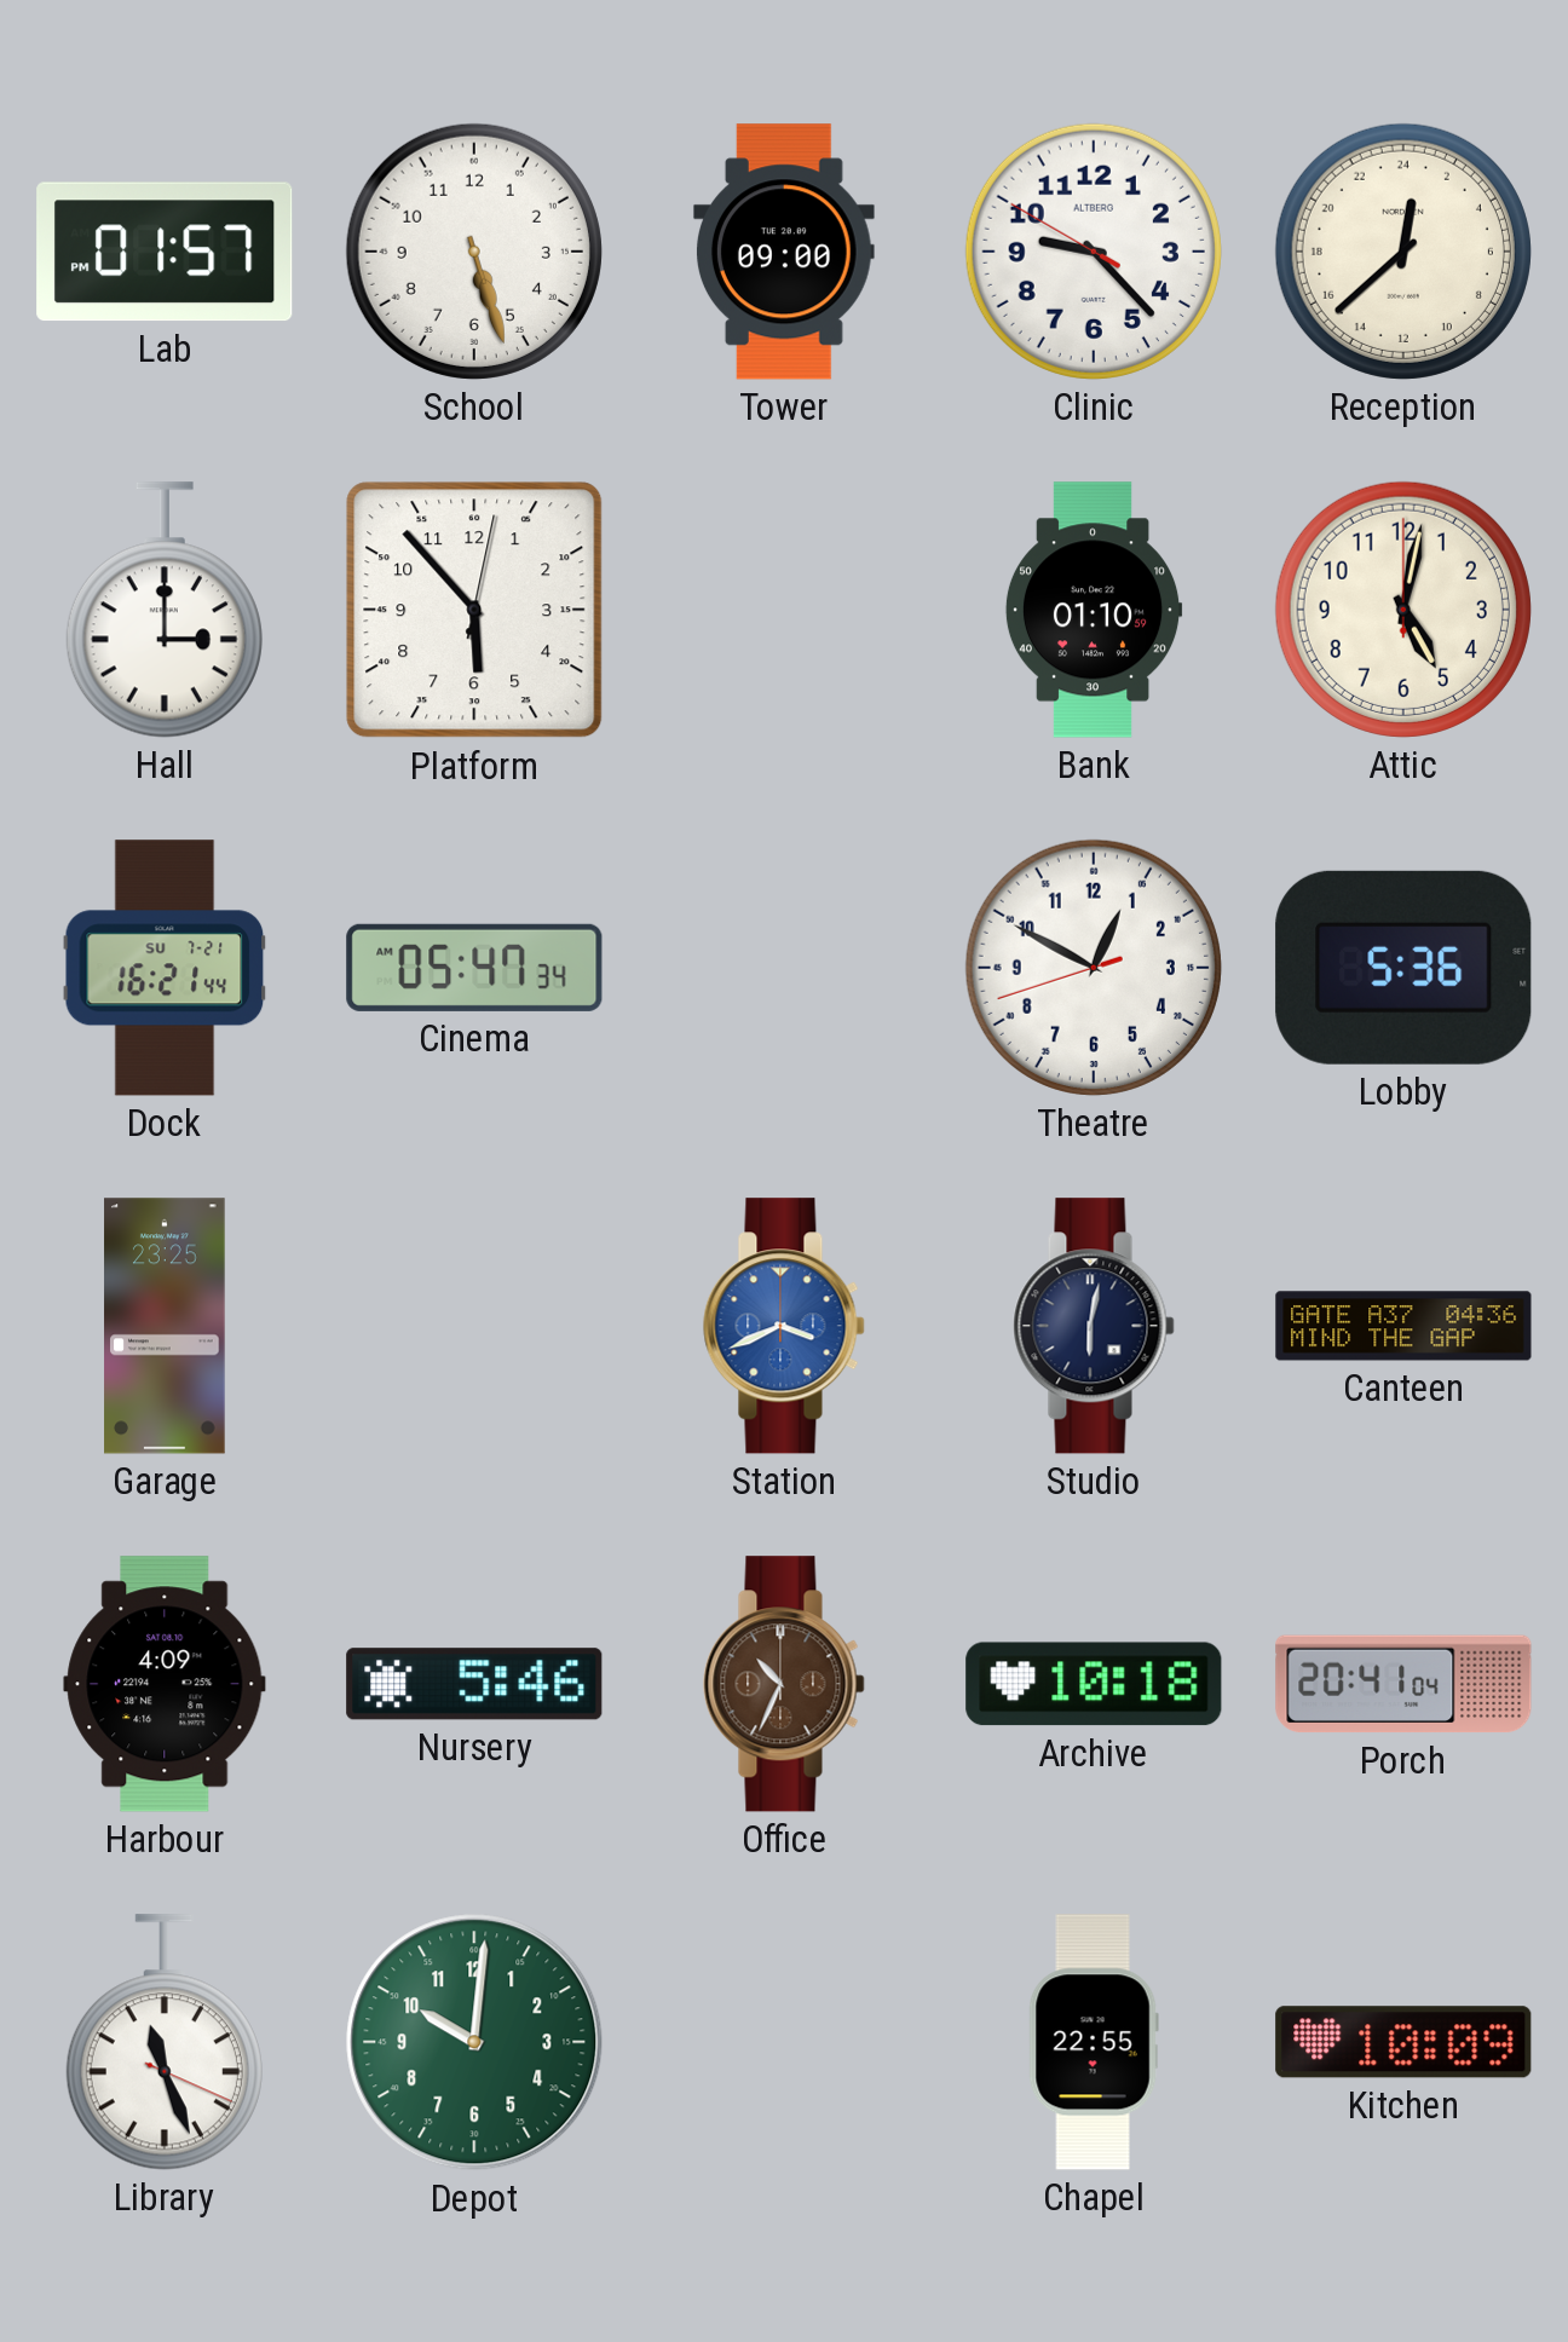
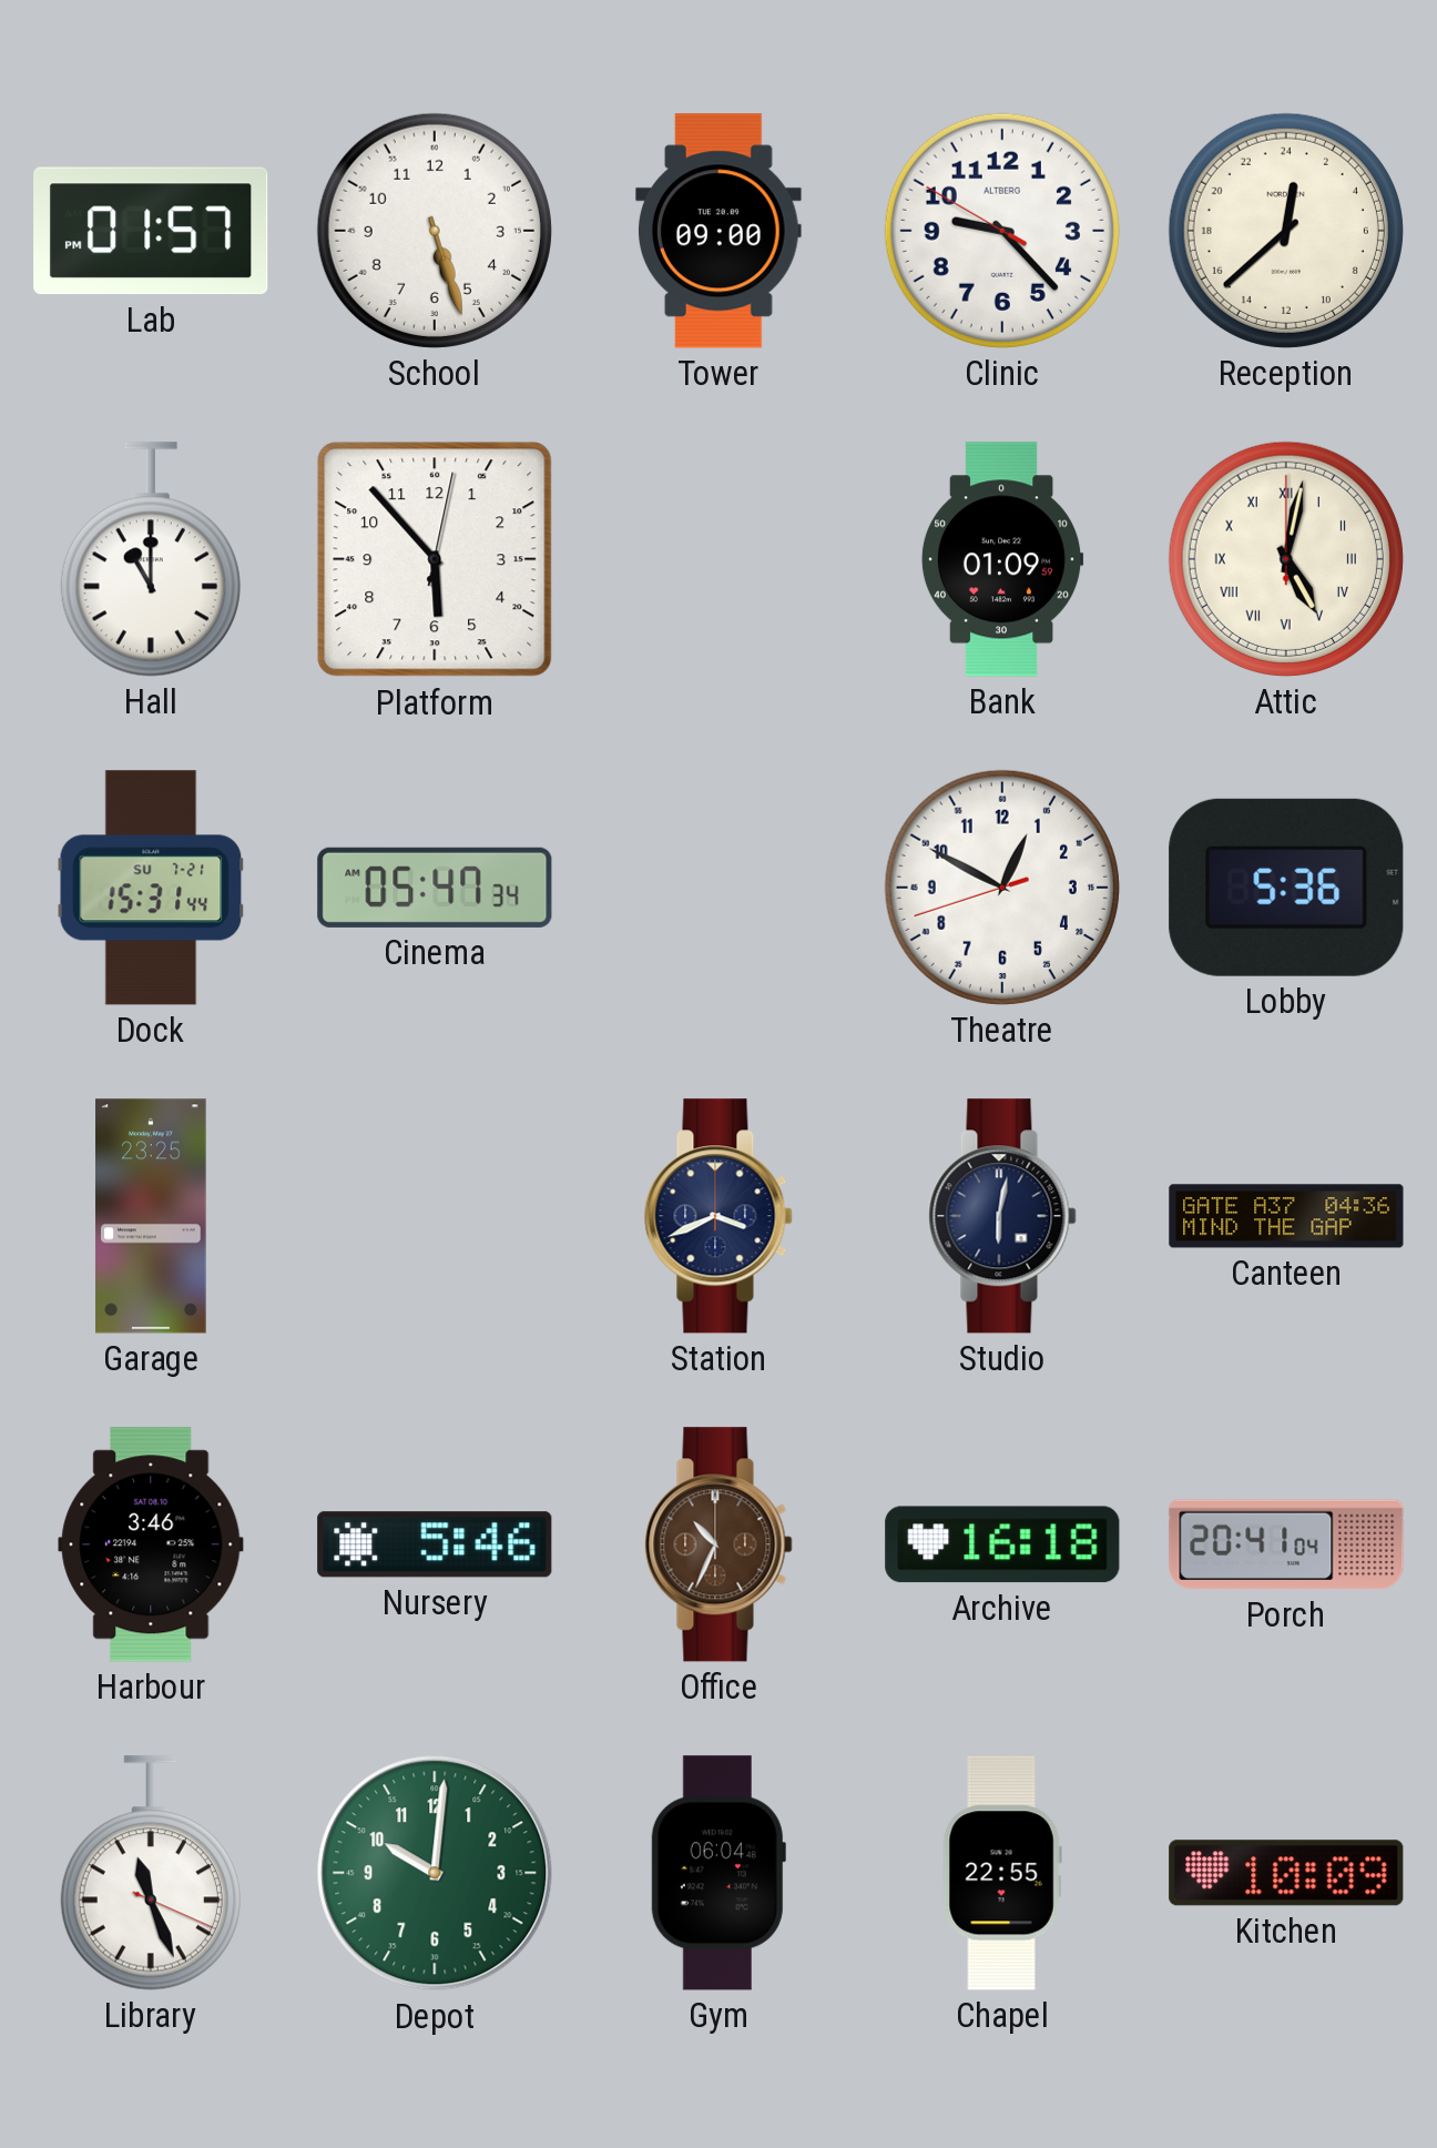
Hall: 3:00 -> 11:00
Bank: 01:10 -> 01:09
Attic numerals: Arabic -> Roman
Dock: 16:21 -> 15:31
Station dial: blue -> navy
Harbour: 4:09 -> 3:46
Archive: 10:18 -> 16:18
Gym: none -> 06:04
